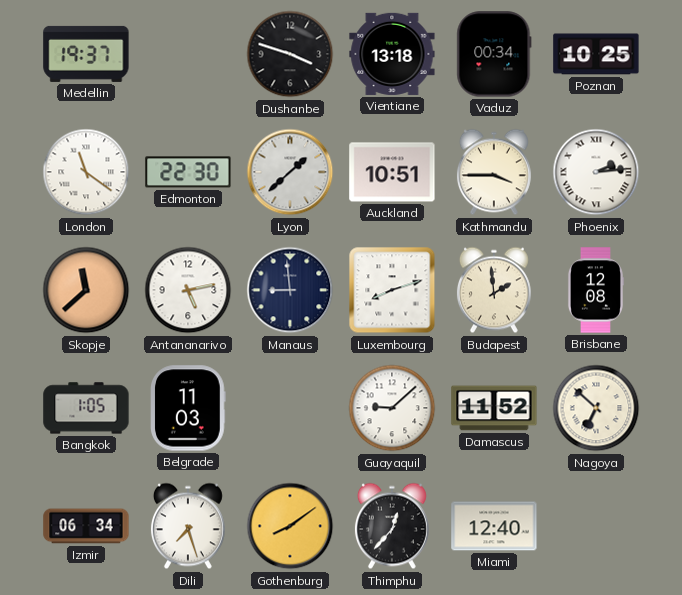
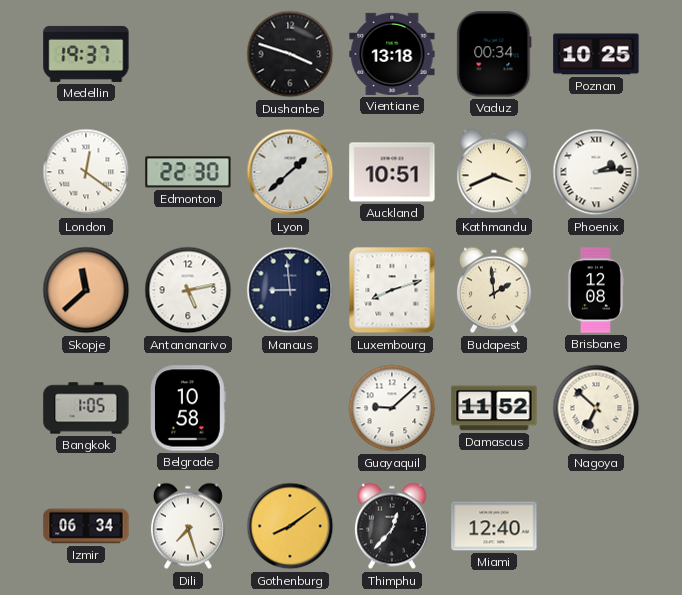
London: 11:21 -> 12:21
Kathmandu: 3:45 -> 3:41
Belgrade: 11:03 -> 10:58
